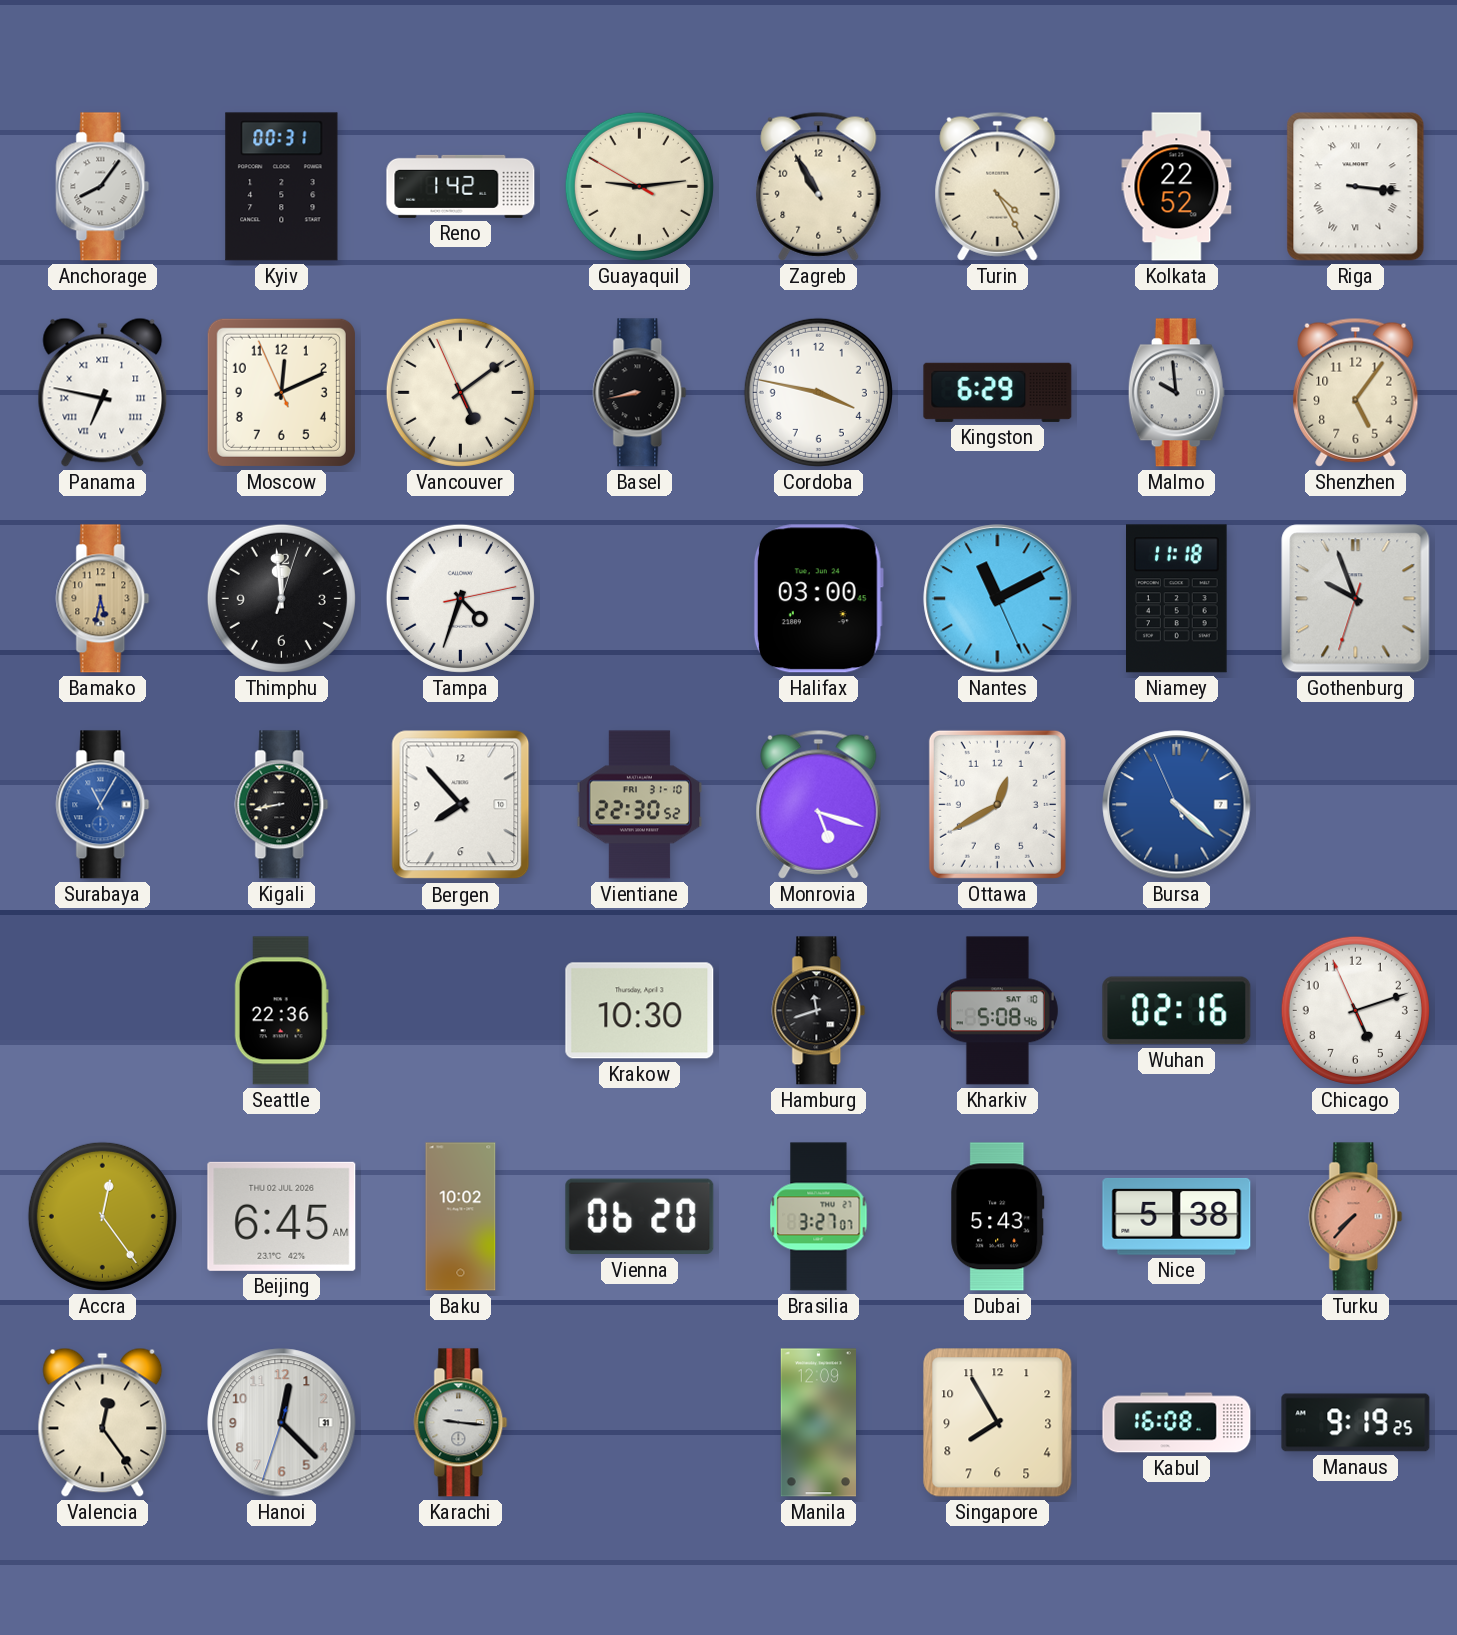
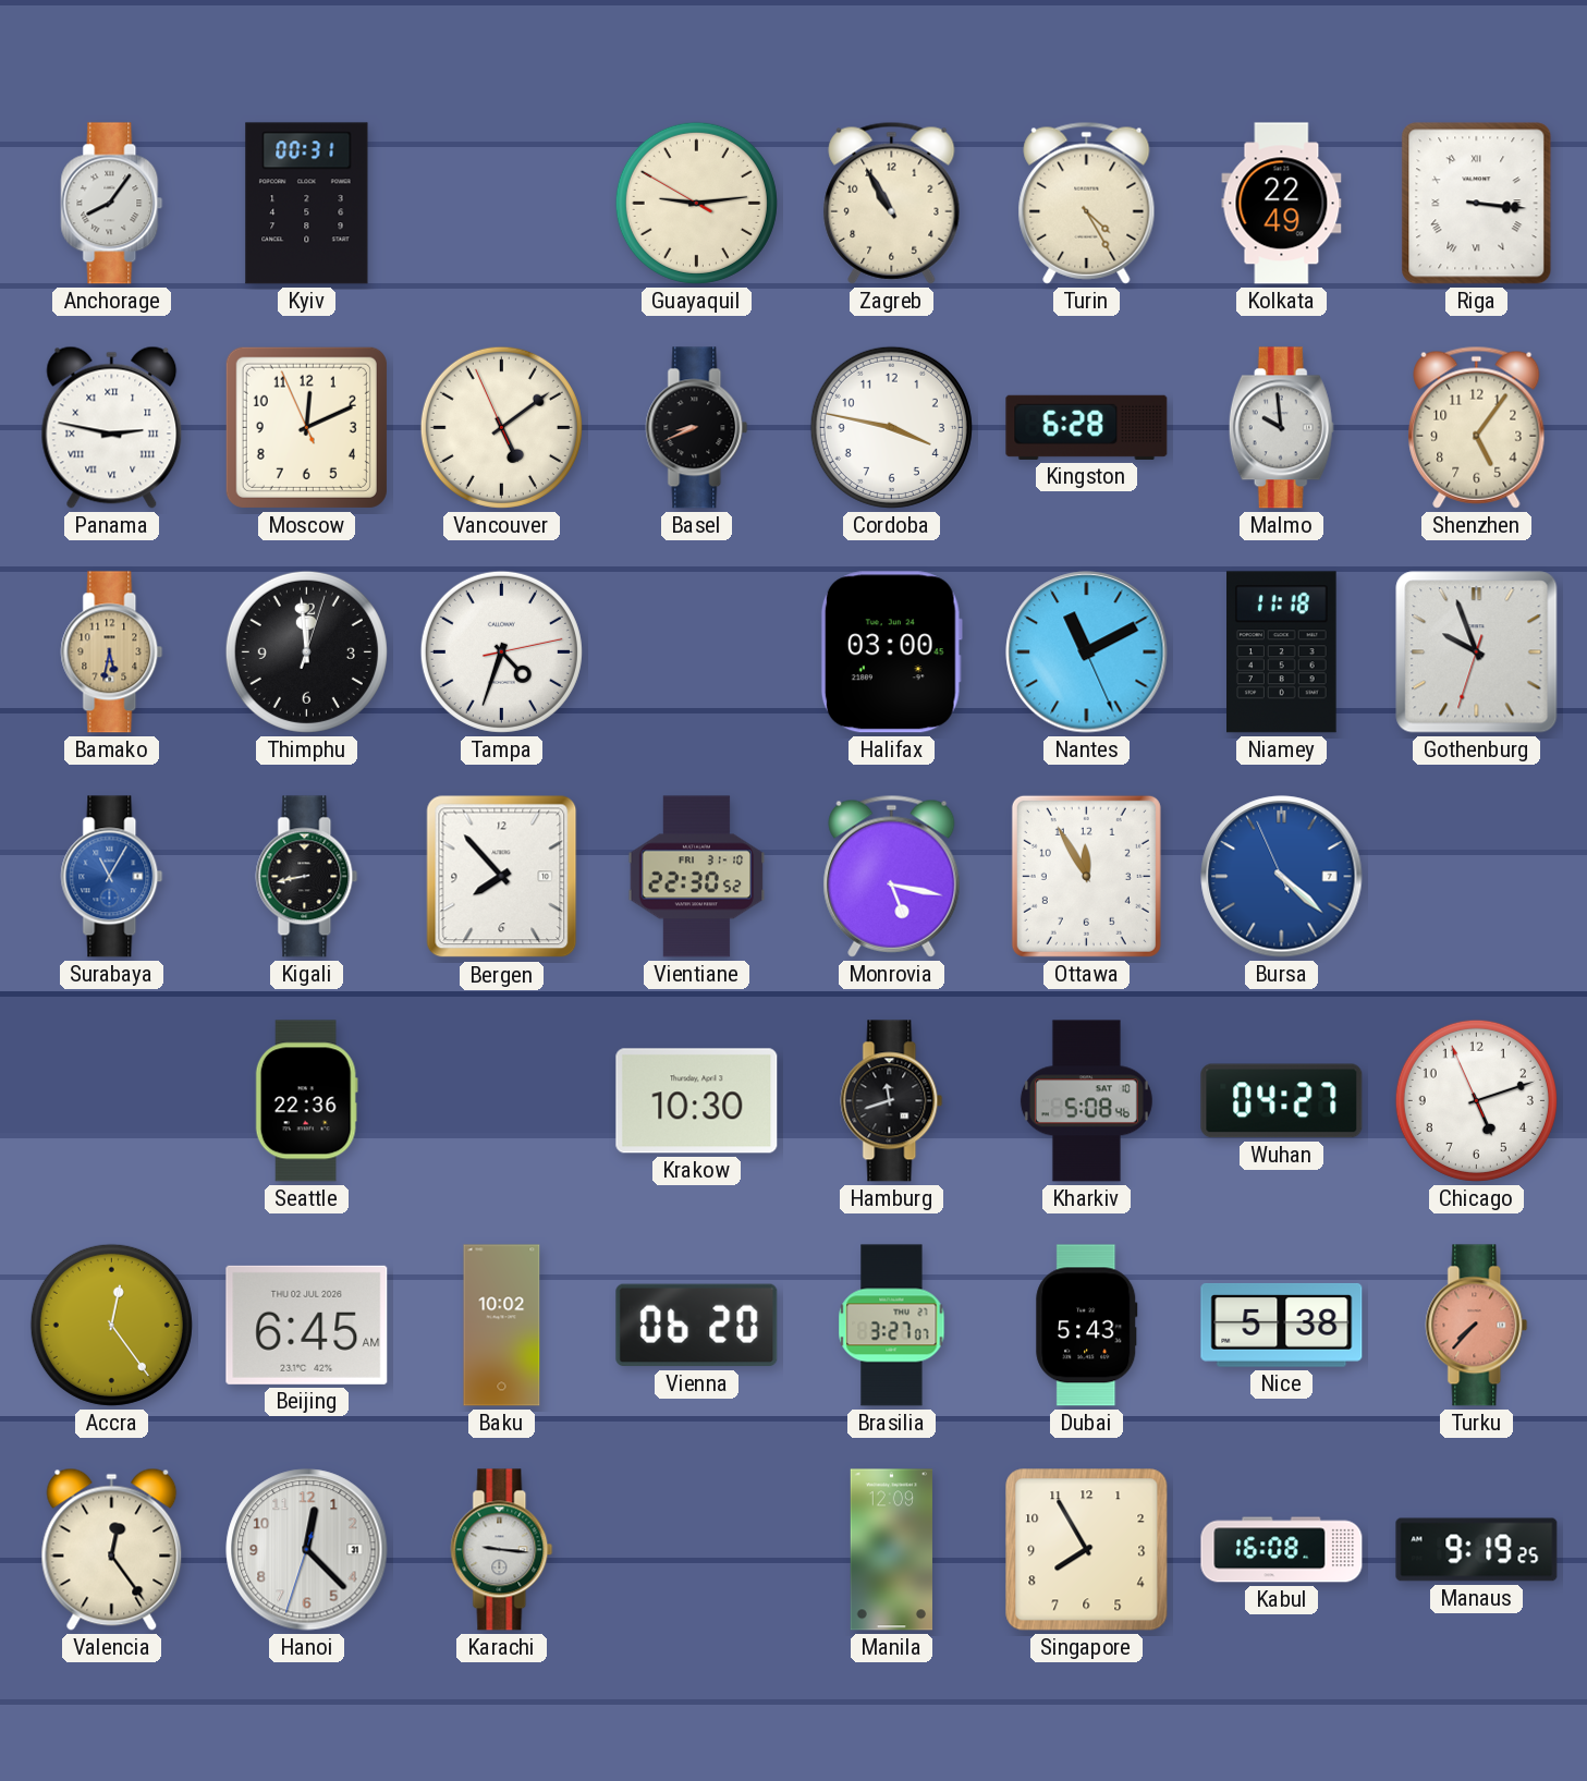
Reno: 1:42 -> none
Kolkata: 22:52 -> 22:49
Panama: 6:47 -> 2:47
Basel: 8:43 -> 8:41
Kingston: 6:29 -> 6:28
Monrovia: 5:18 -> 5:17
Ottawa: 12:40 -> 11:55
Wuhan: 02:16 -> 04:27
